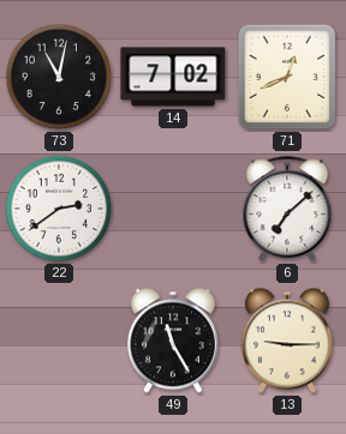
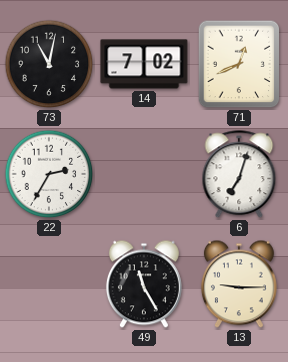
22: 2:39 -> 2:35
6: 7:08 -> 7:03
